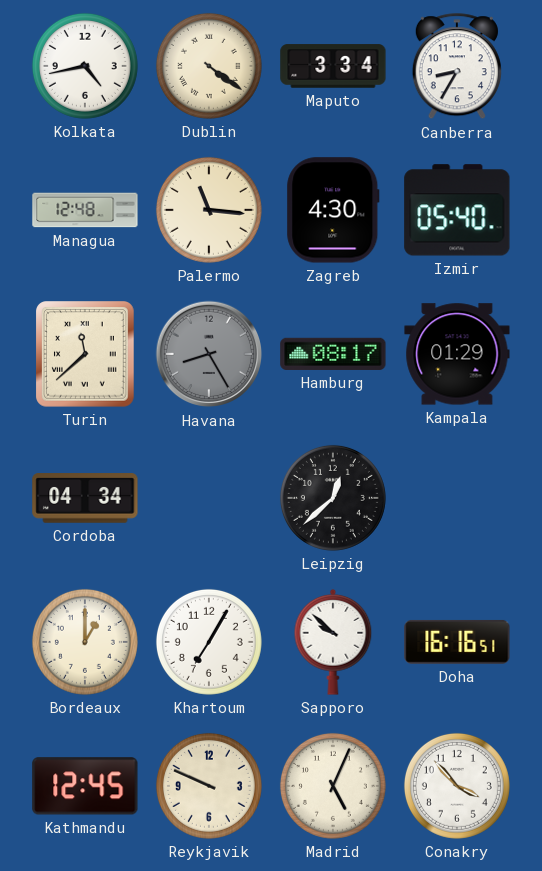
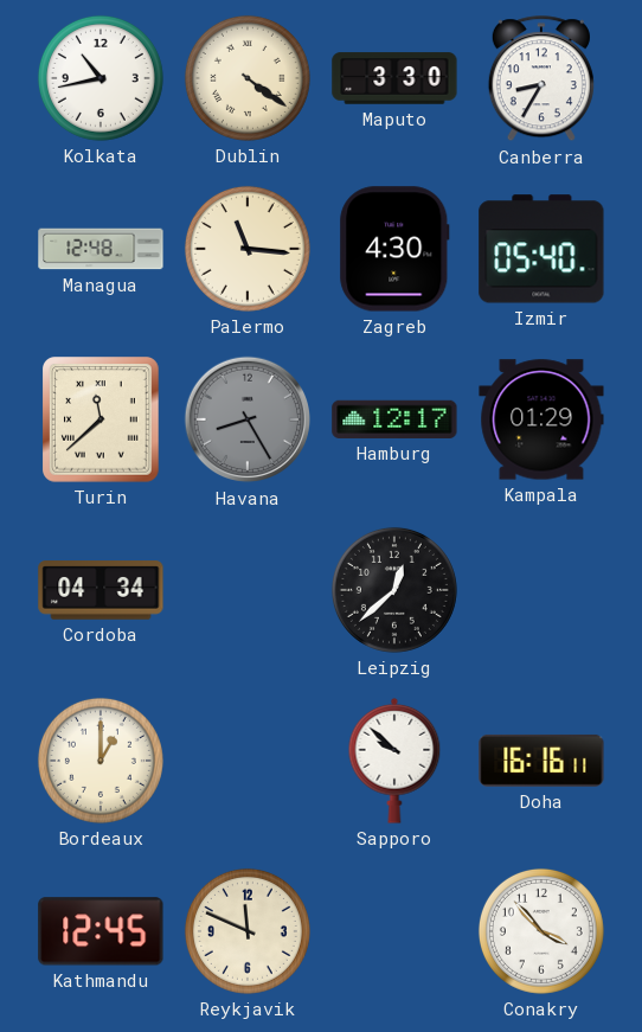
Kolkata: 4:43 -> 10:43
Maputo: 3:34 -> 3:30
Hamburg: 08:17 -> 12:17
Khartoum: 7:05 -> none
Doha: 16:16:51 -> 16:16:11
Reykjavik: 9:49 -> 11:49
Madrid: 5:04 -> none
